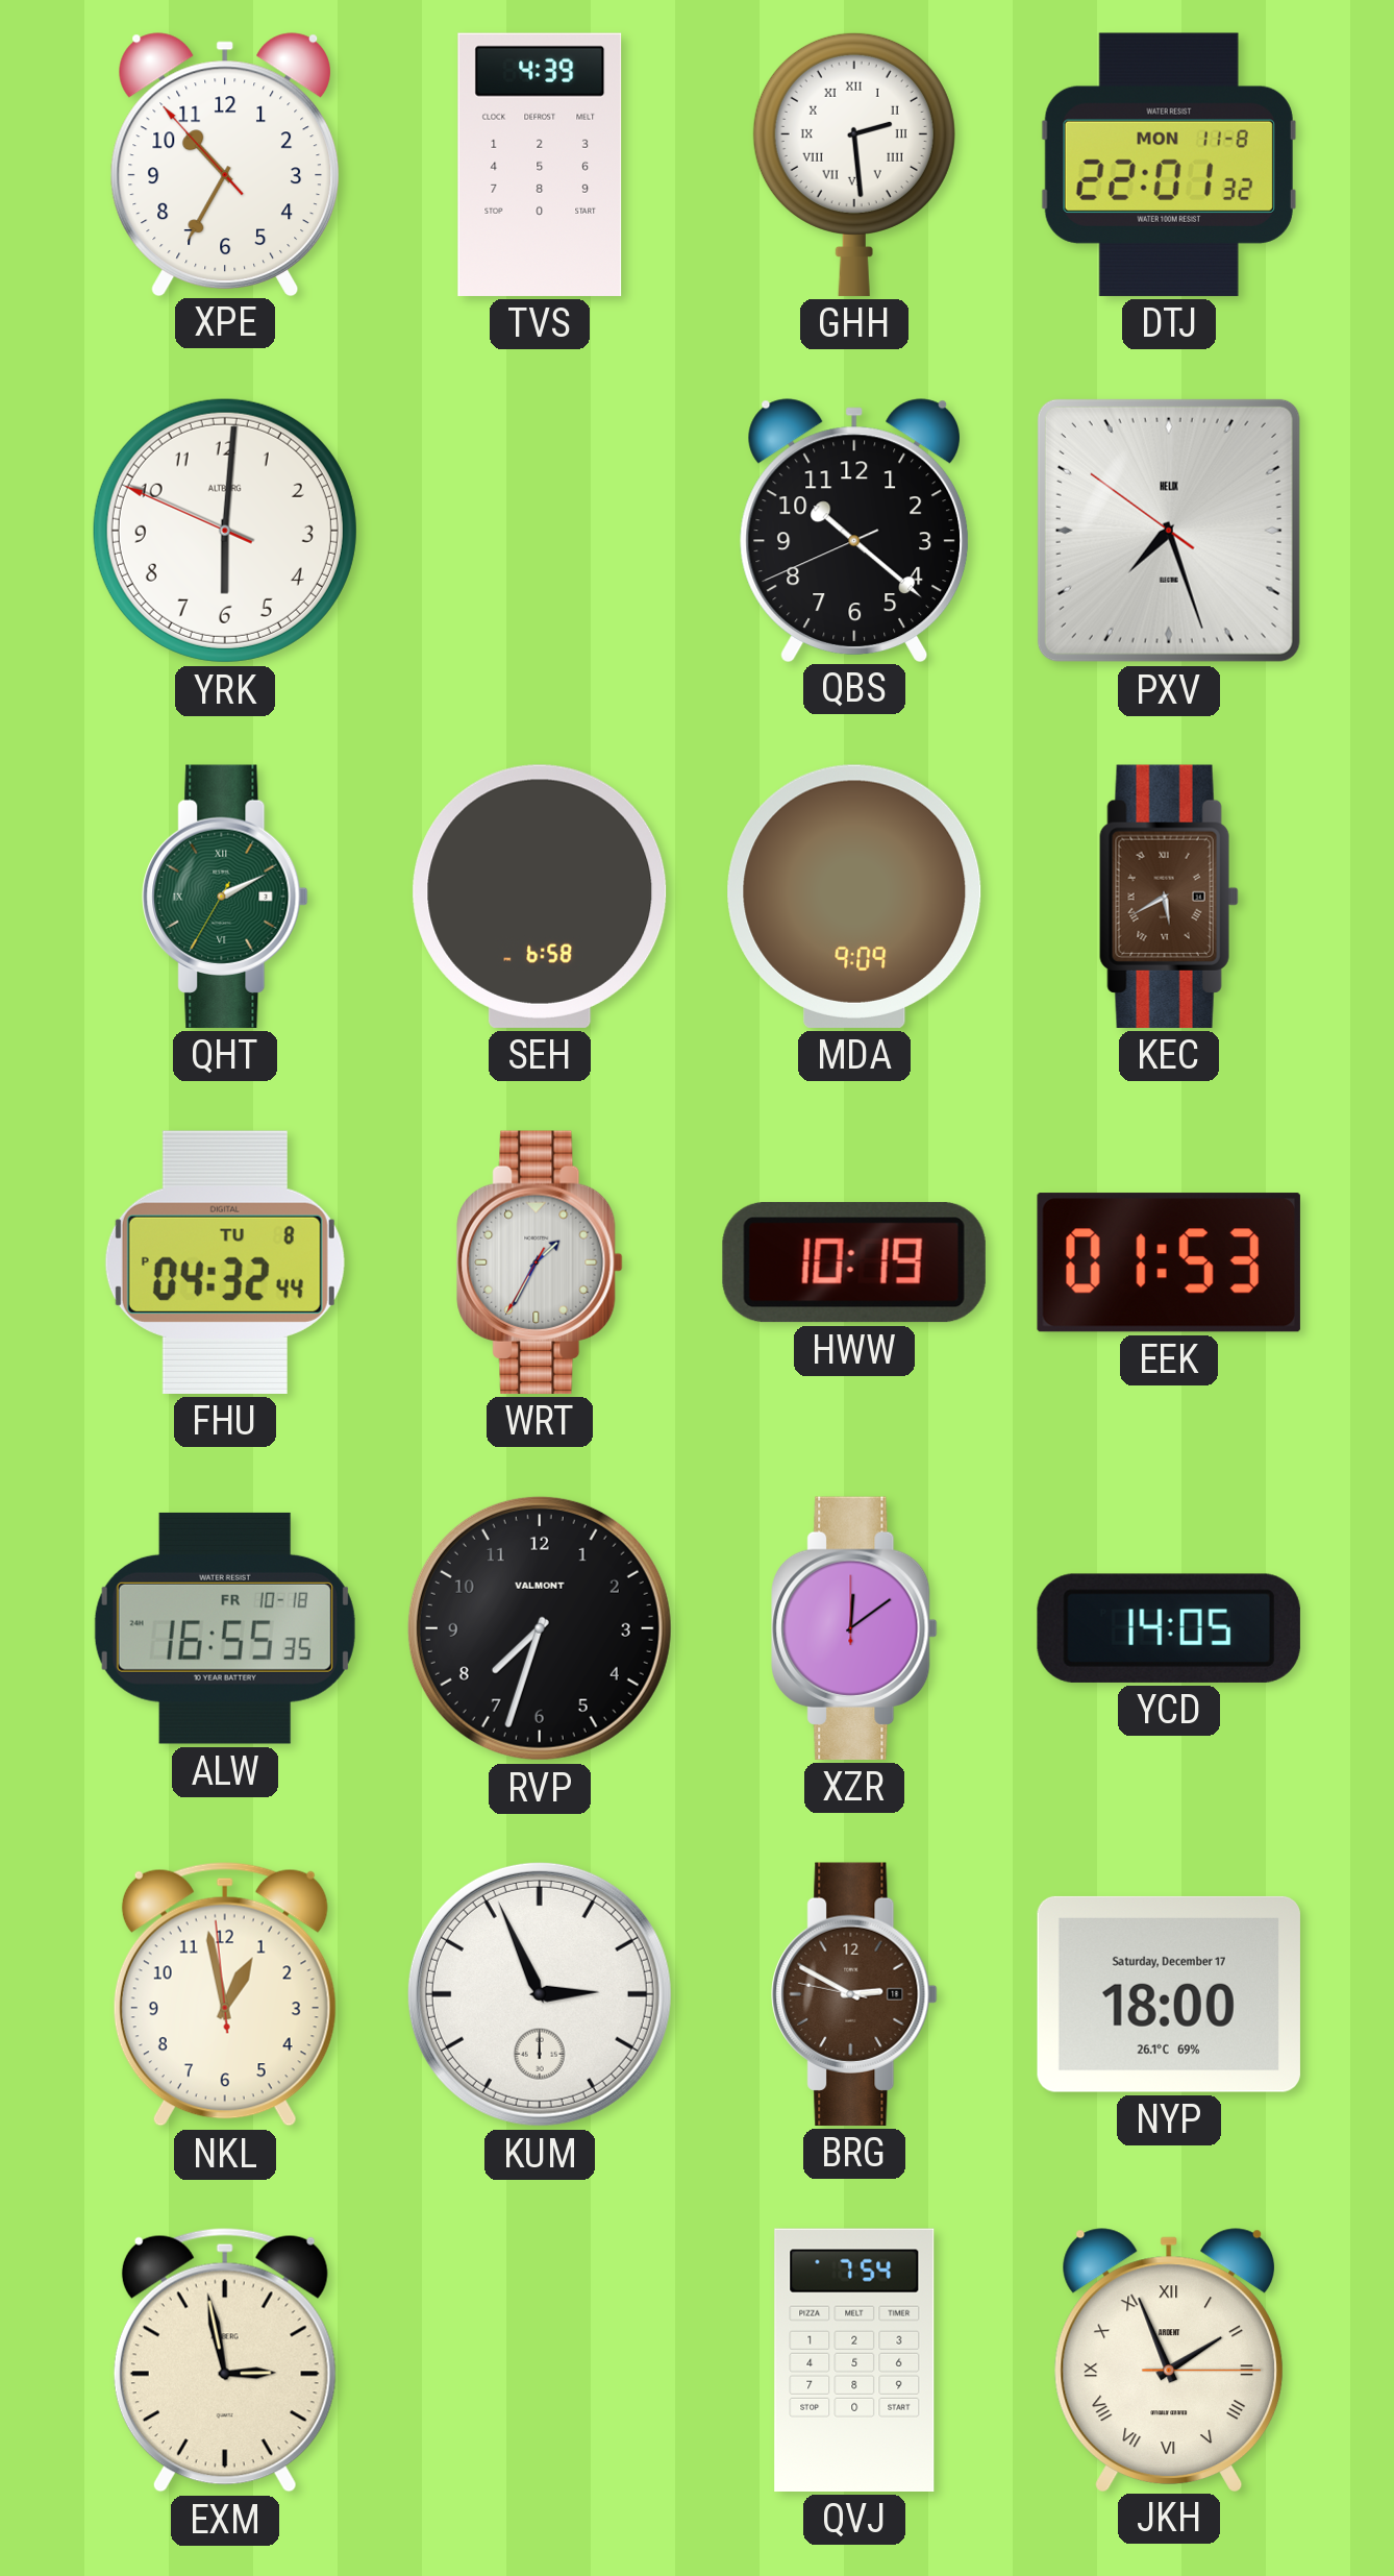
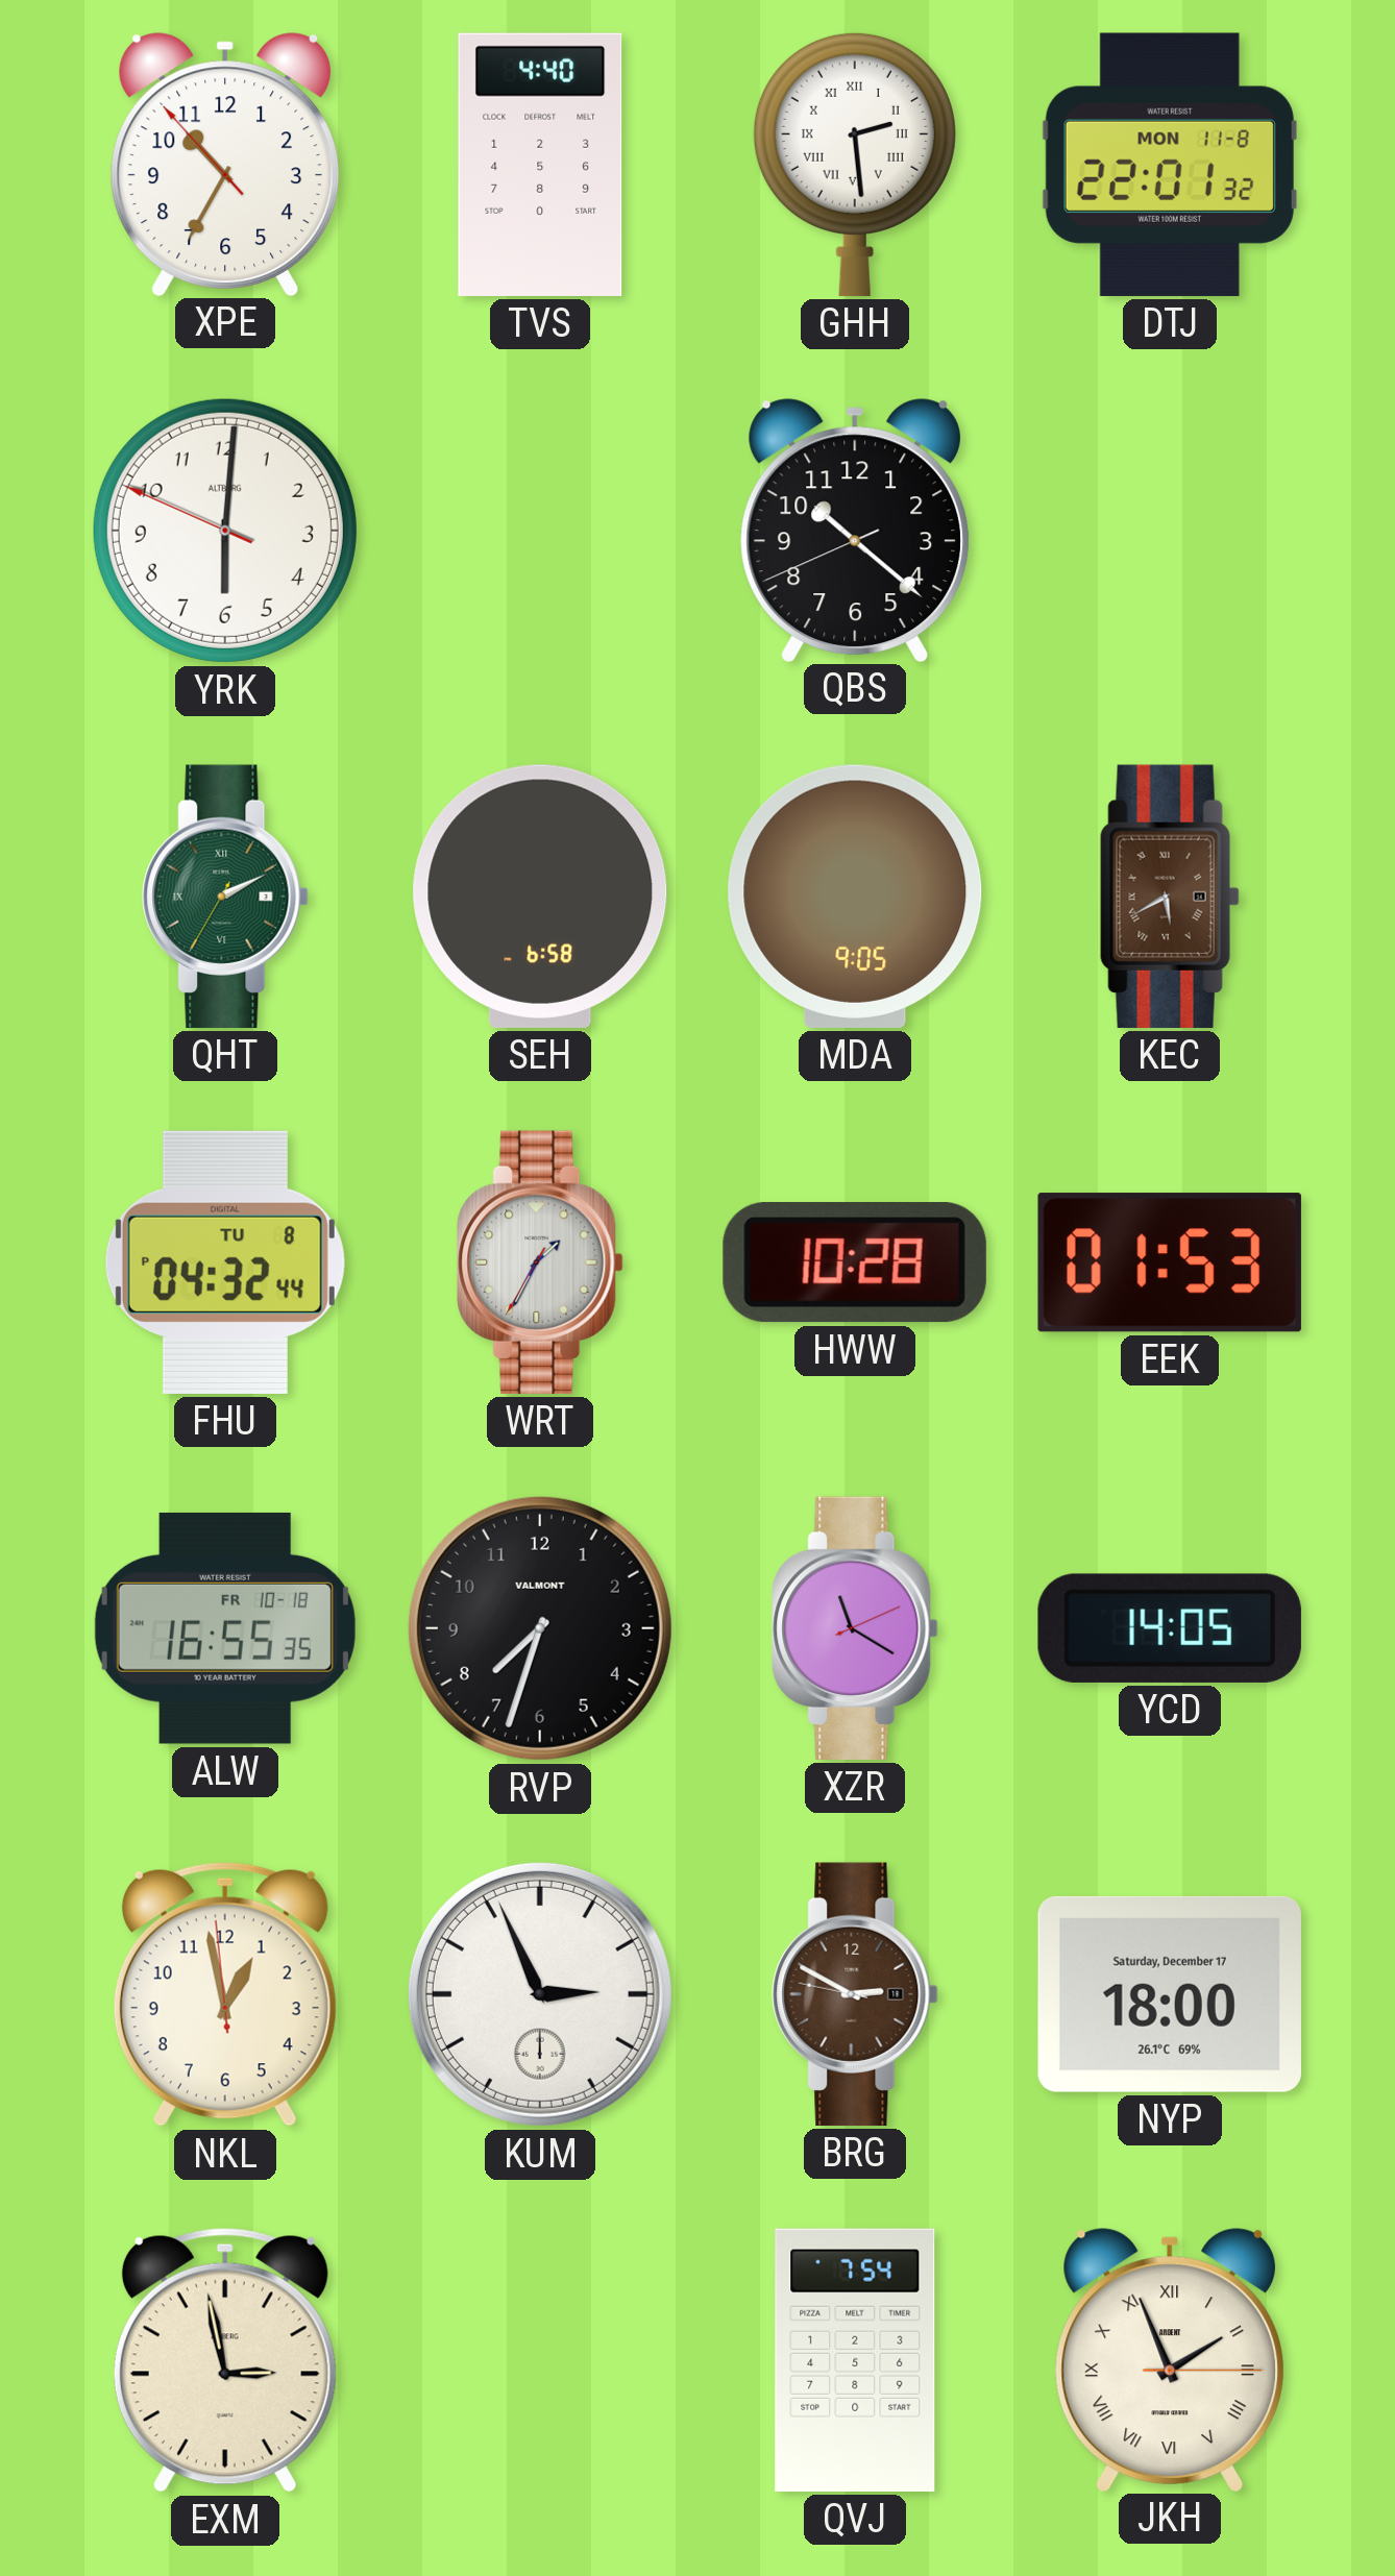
TVS: 4:39 -> 4:40
PXV: 7:26 -> none
MDA: 9:09 -> 9:05
HWW: 10:19 -> 10:28
XZR: 12:09 -> 11:20
